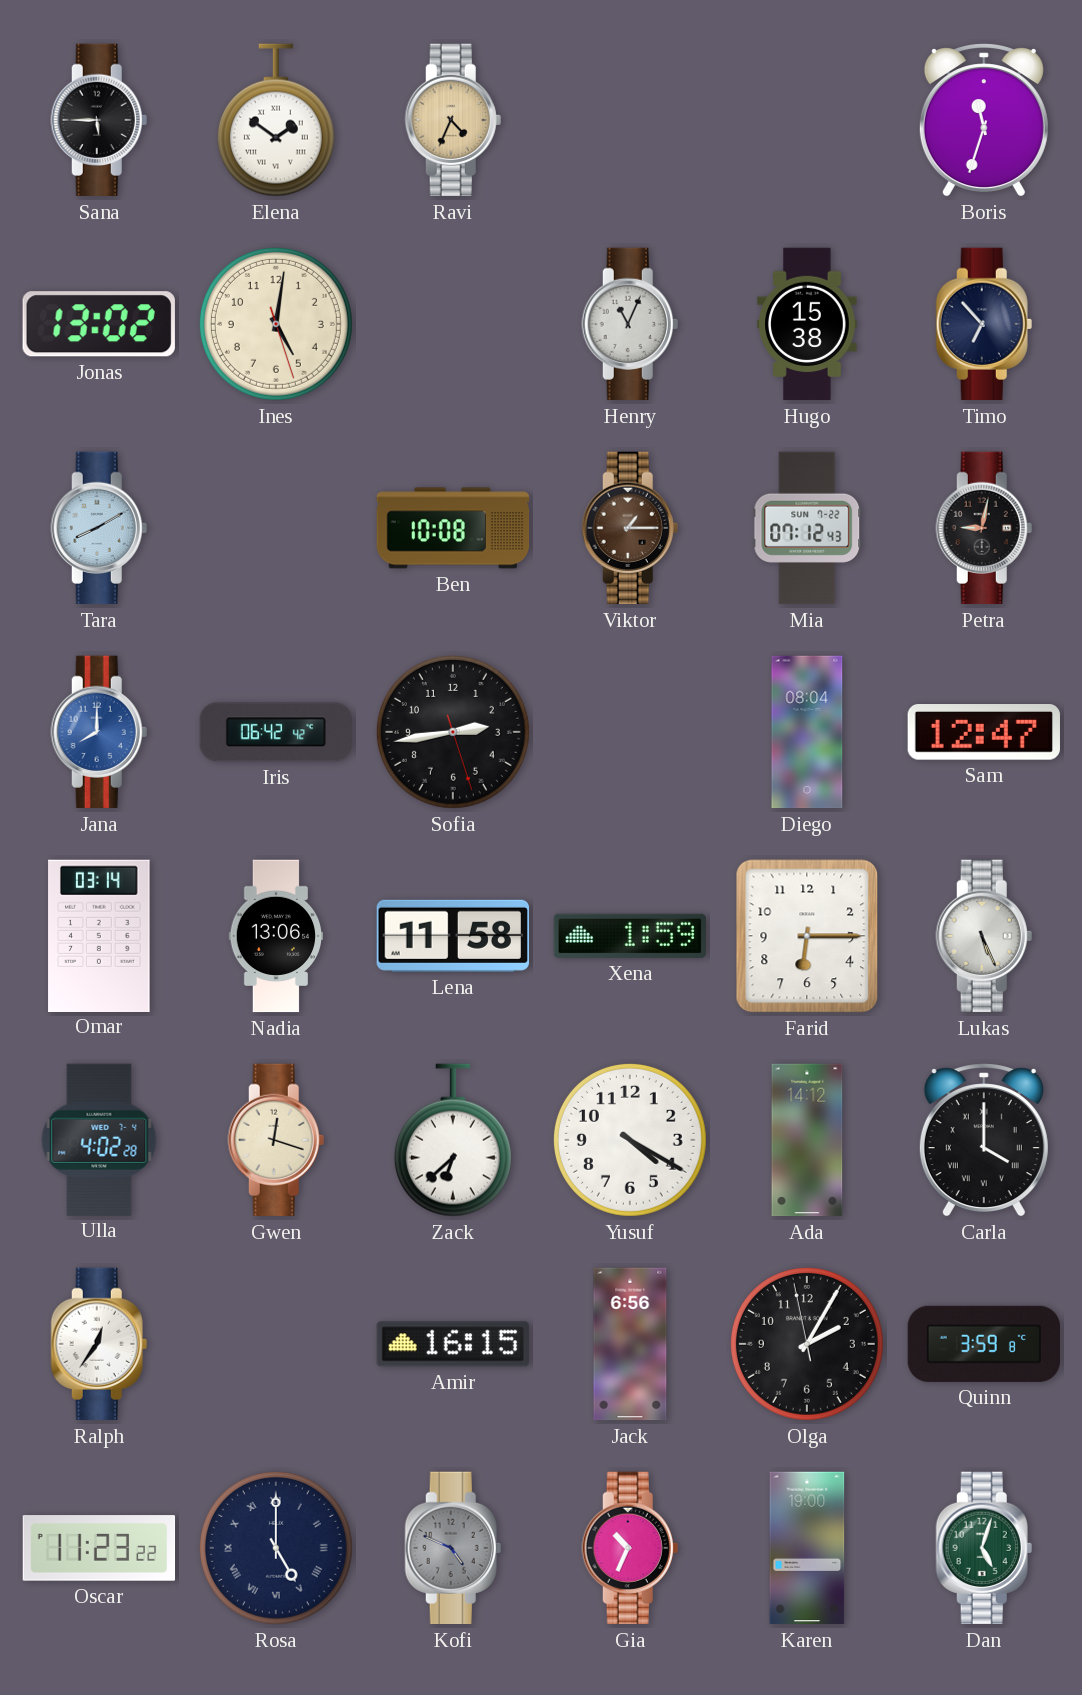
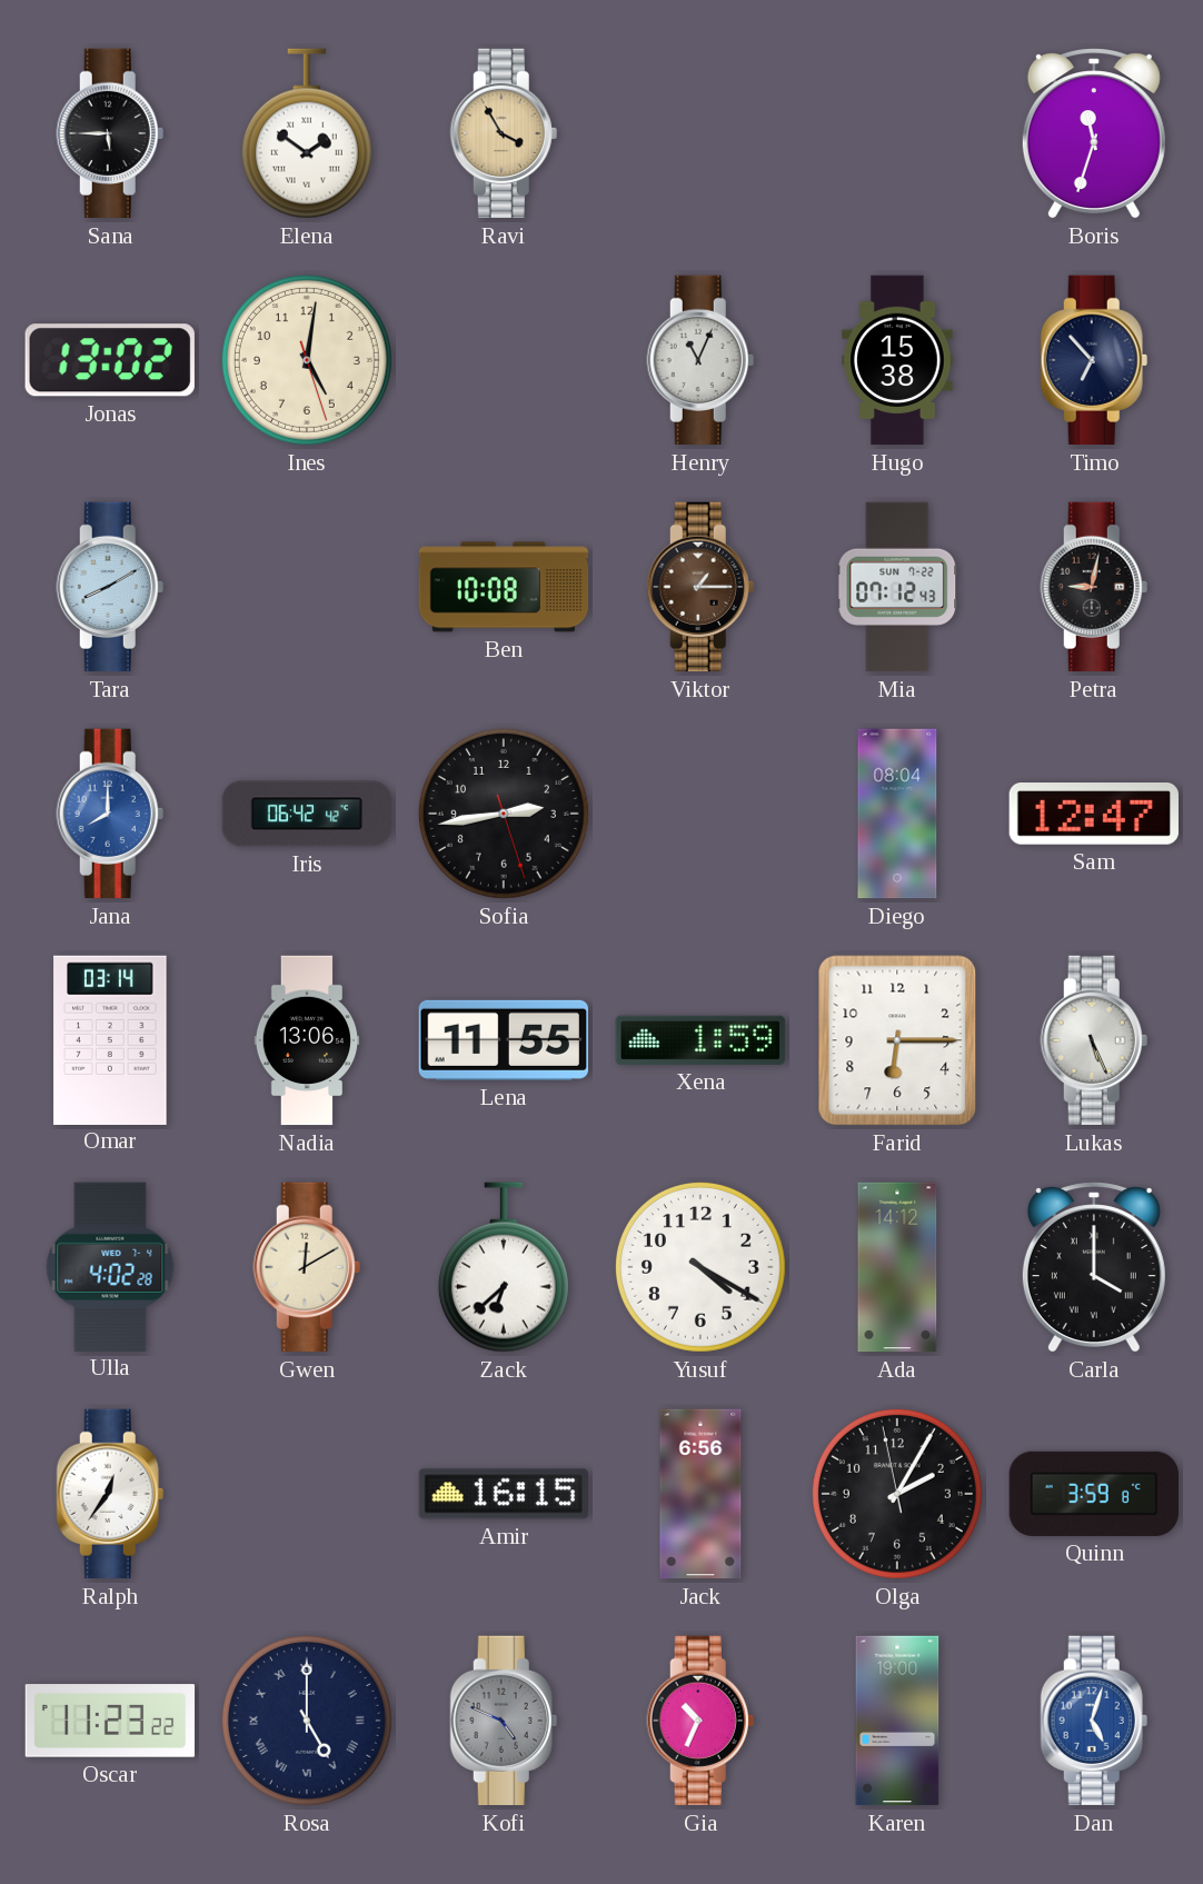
Ravi: 4:34 -> 3:55
Lena: 11:58 -> 11:55
Gwen: 12:18 -> 12:10
Dan dial: green -> blue
